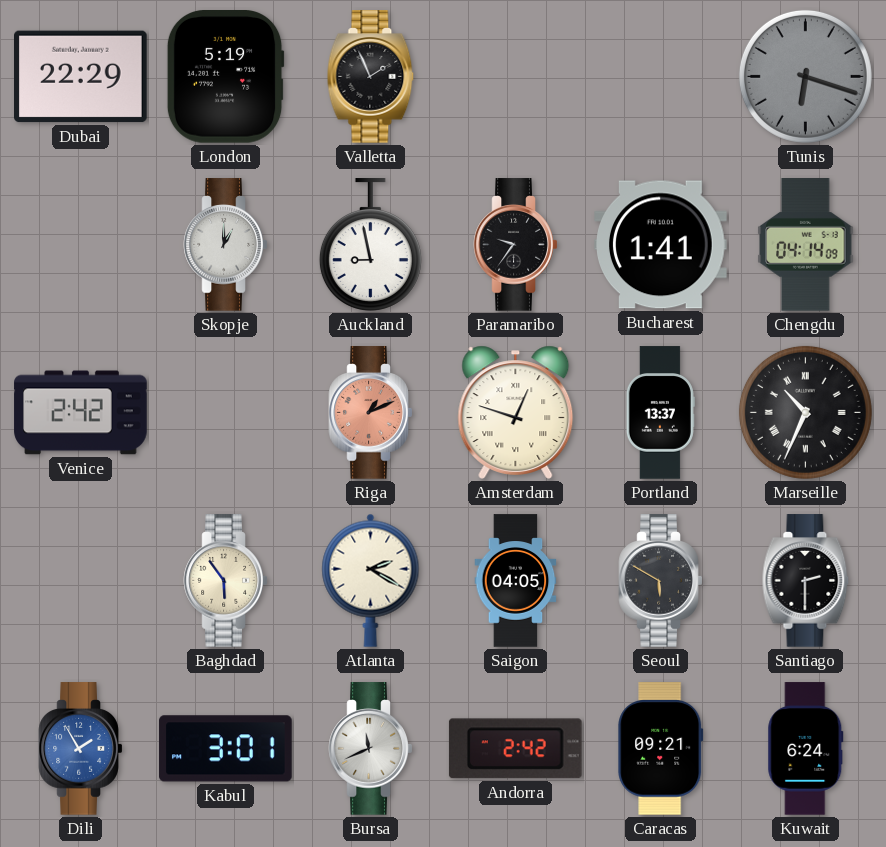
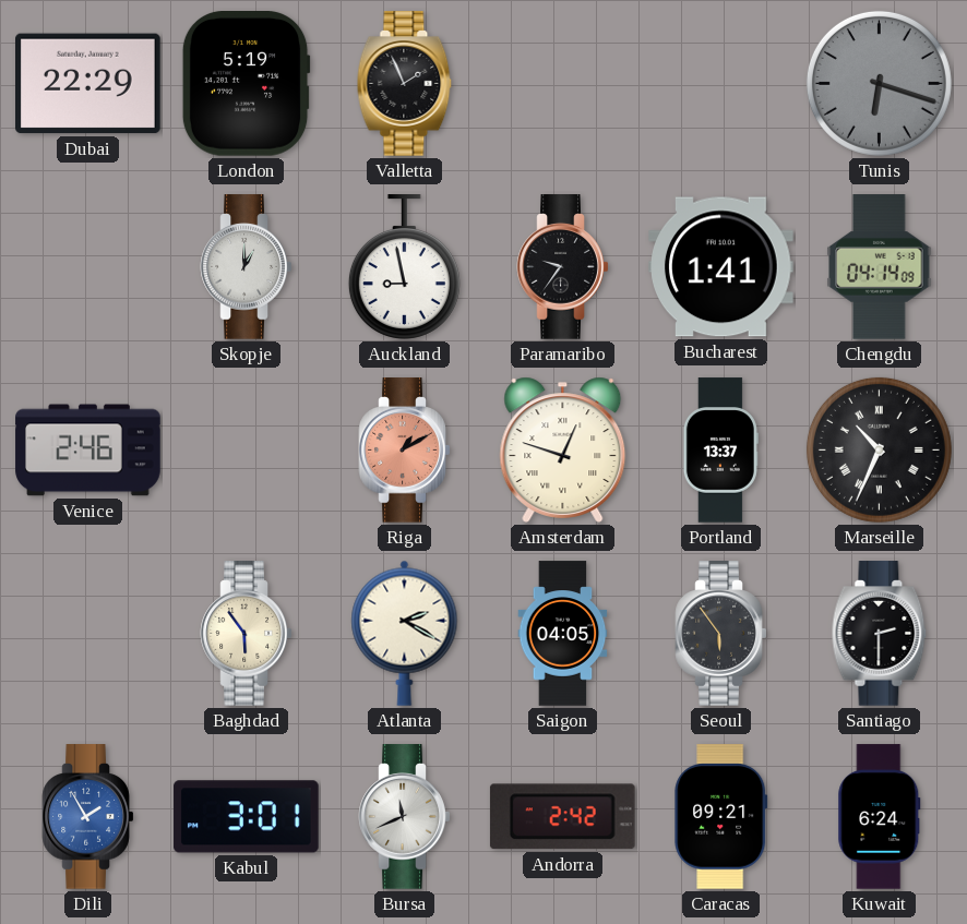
Venice: 2:42 -> 2:46
Riga: 1:11 -> 1:10
Seoul: 5:50 -> 5:54
